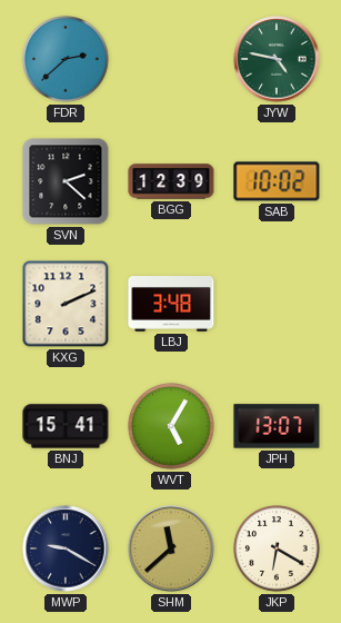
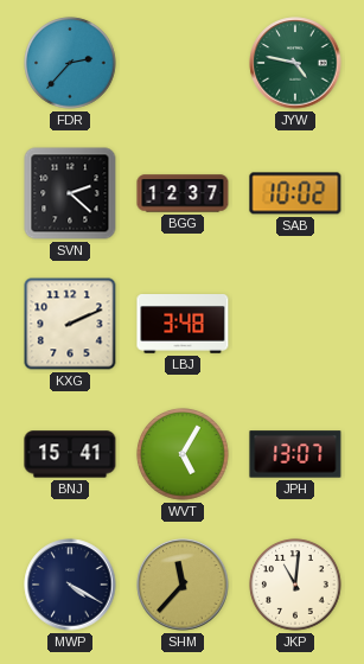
FDR: 2:38 -> 2:37
BGG: 12:39 -> 12:37
MWP: 9:20 -> 4:20
SHM: 11:38 -> 11:37
JKP: 6:20 -> 11:01
